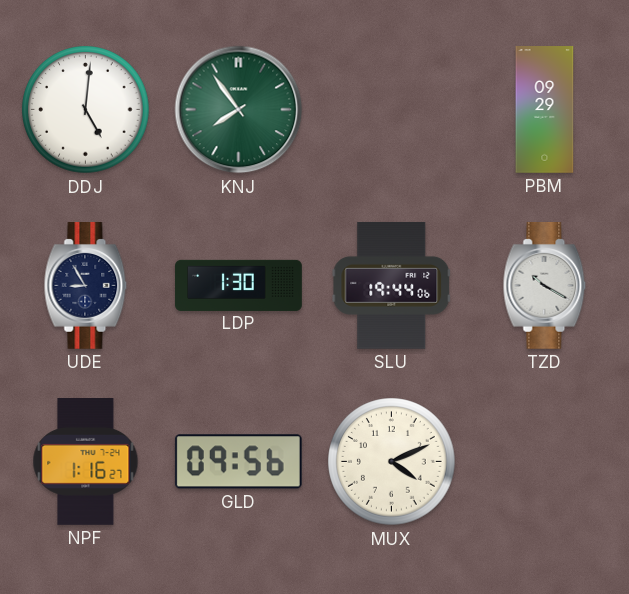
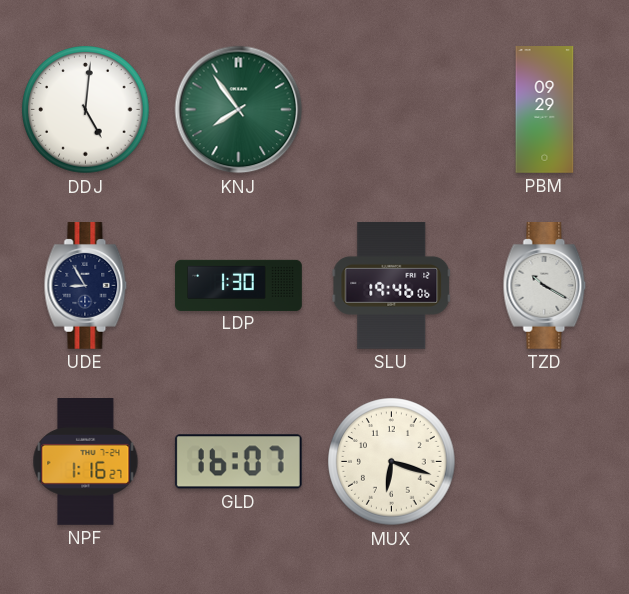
SLU: 19:44 -> 19:46
GLD: 09:56 -> 16:07
MUX: 4:11 -> 6:18
